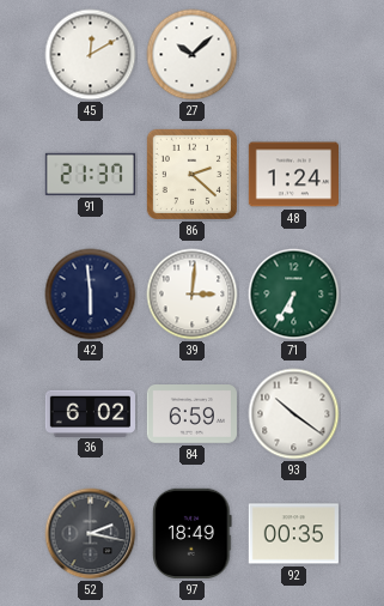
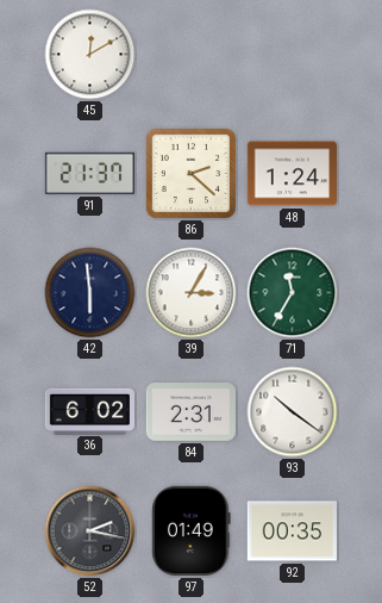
27: 10:08 -> none
39: 3:01 -> 3:05
71: 6:35 -> 11:35
84: 6:59 -> 2:31
97: 18:49 -> 01:49
